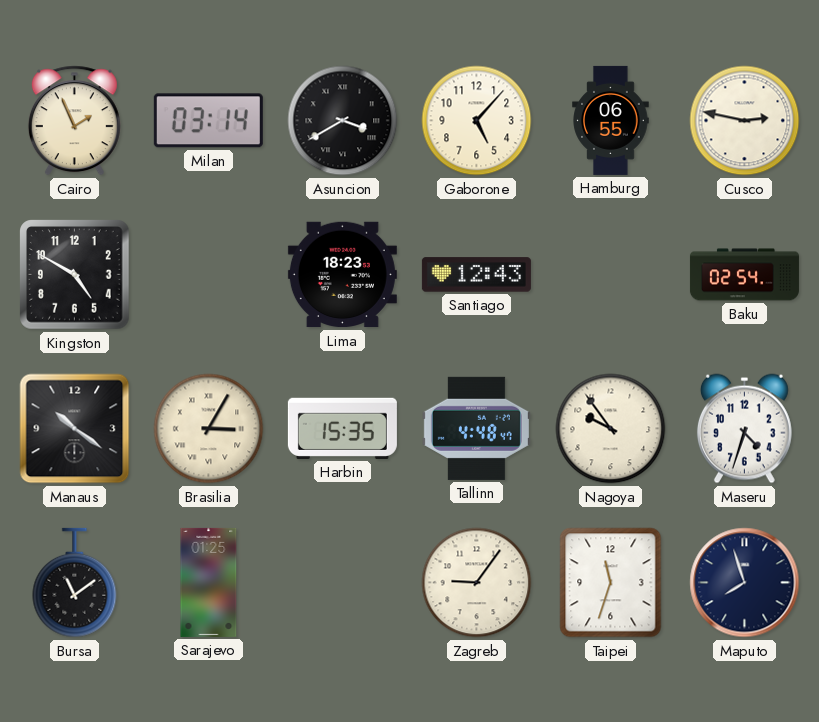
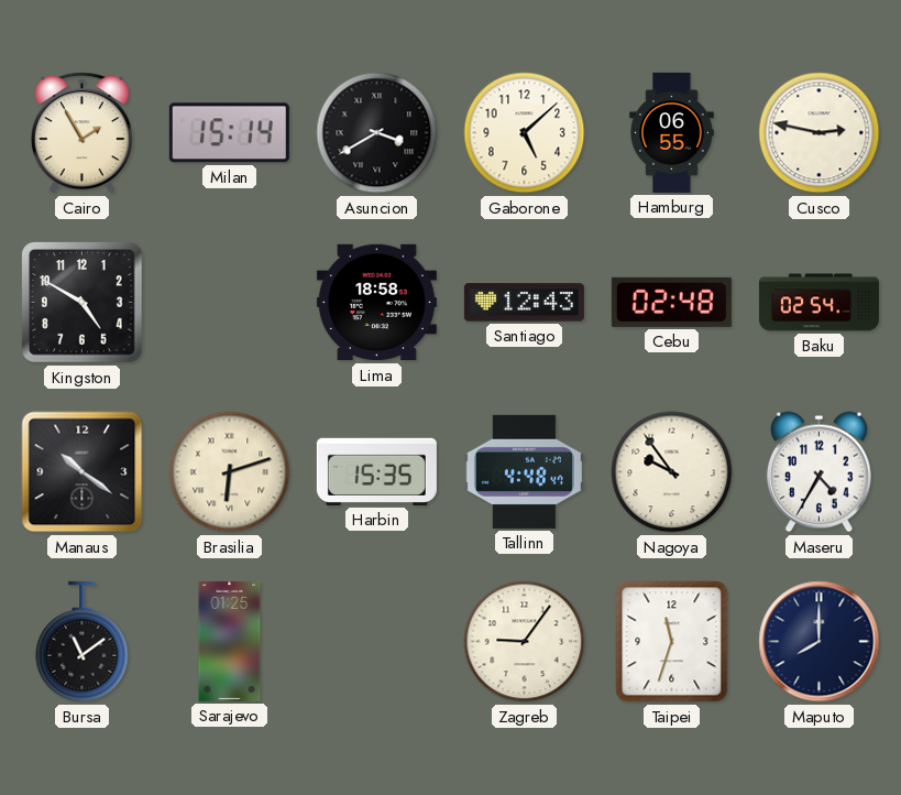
Cairo: 1:56 -> 1:55
Milan: 03:14 -> 15:14
Gaborone: 5:07 -> 5:08
Lima: 18:23 -> 18:58
Cebu: none -> 02:48
Brasilia: 3:05 -> 6:12
Maseru: 4:33 -> 4:35
Maputo: 7:57 -> 8:00
